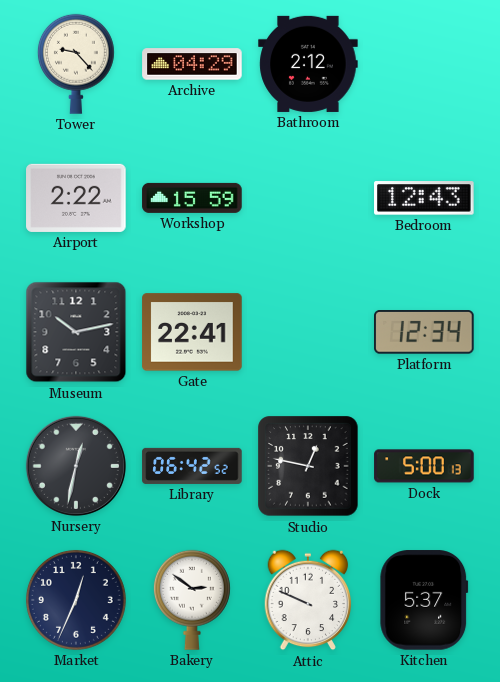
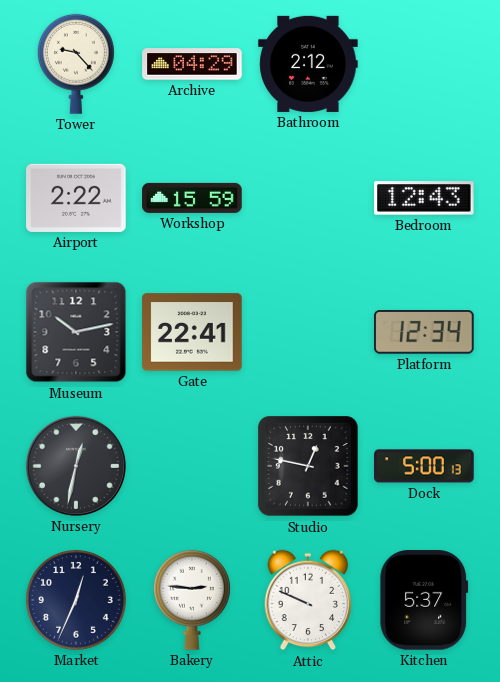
Library: 06:42 -> none
Bakery: 2:51 -> 2:46
